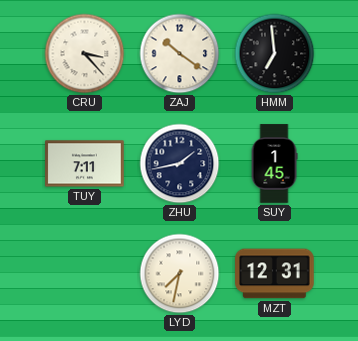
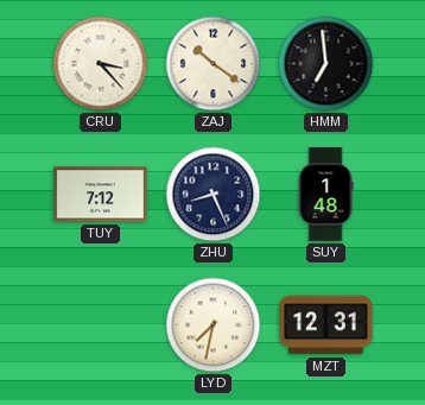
TUY: 7:11 -> 7:12
ZHU: 1:43 -> 8:26
SUY: 1:45 -> 1:48
